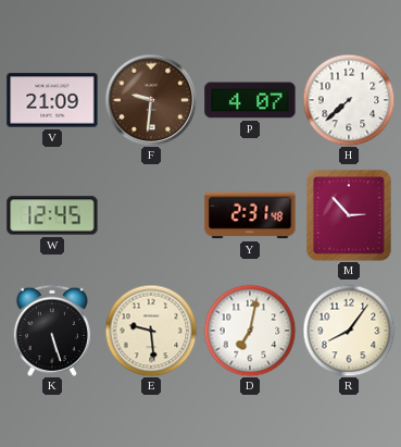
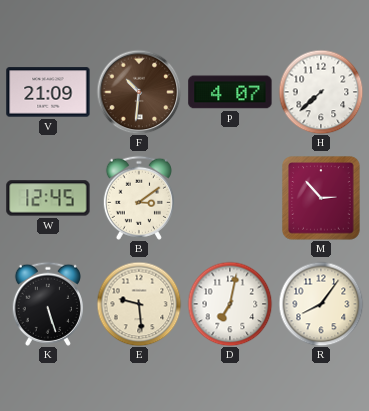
F: 9:31 -> 10:31
B: none -> 3:09
Y: 2:31 -> none
